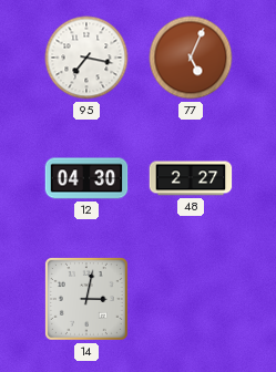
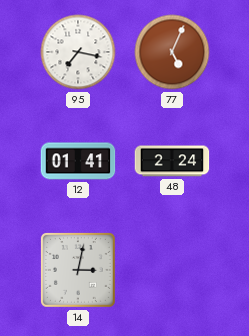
12: 04:30 -> 01:41
48: 2:27 -> 2:24
